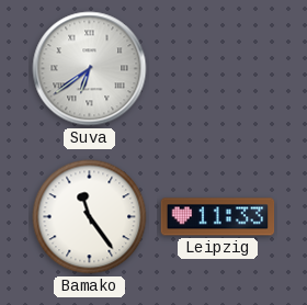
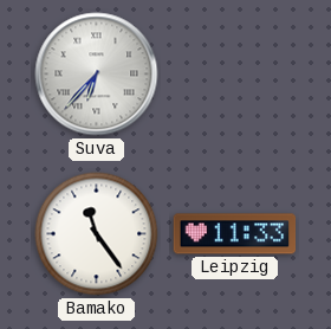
Suva: 6:39 -> 6:37
